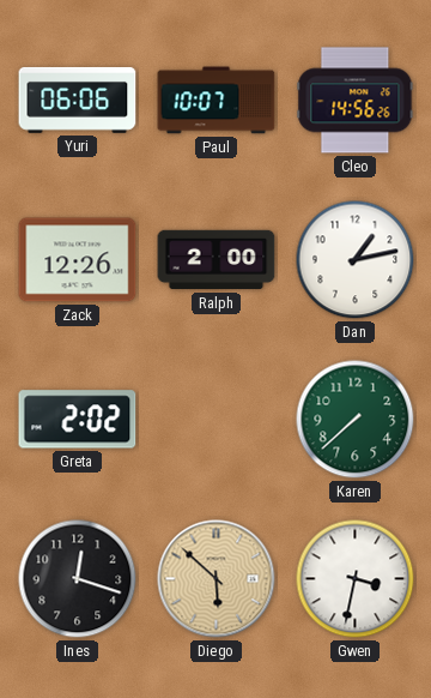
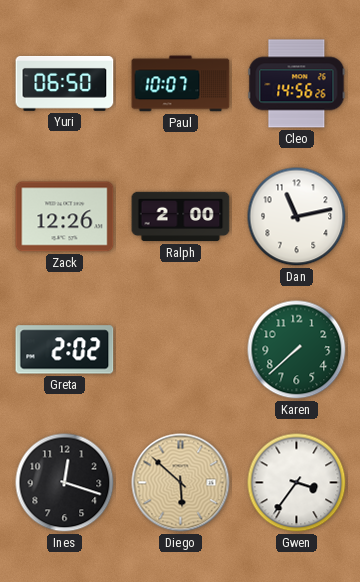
Yuri: 06:06 -> 06:50
Dan: 1:13 -> 11:13
Gwen: 3:32 -> 3:36
